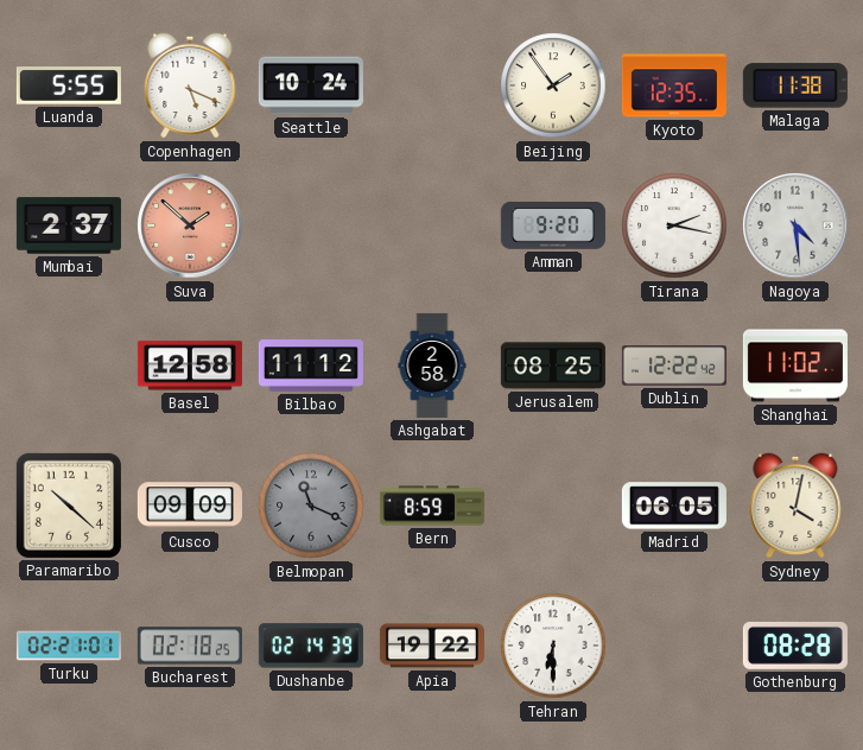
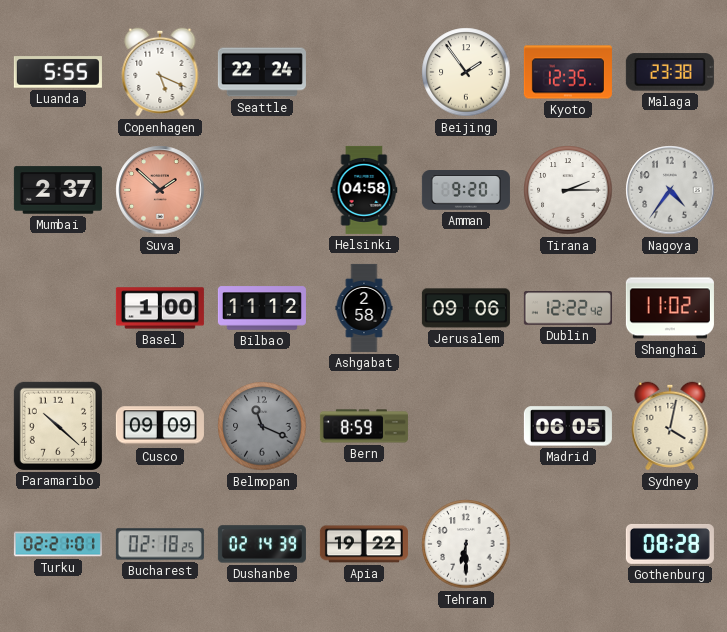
Seattle: 10:24 -> 22:24
Malaga: 11:38 -> 23:38
Helsinki: none -> 04:58
Tirana: 2:17 -> 2:15
Nagoya: 4:29 -> 4:36
Basel: 12:58 -> 1:00
Jerusalem: 08:25 -> 09:06
